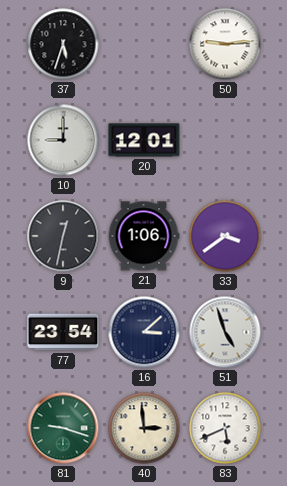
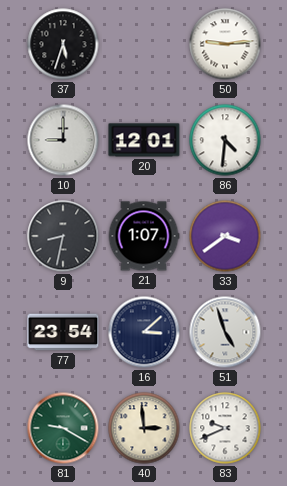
86: none -> 4:31
9: 12:32 -> 8:32
21: 1:06 -> 1:07
81: 9:18 -> 9:20
83: 5:41 -> 9:41
